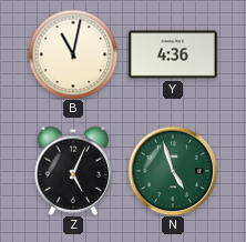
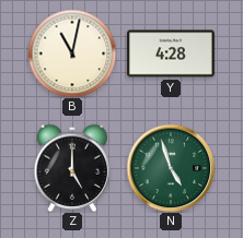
Y: 4:36 -> 4:28
Z: 5:04 -> 5:00
